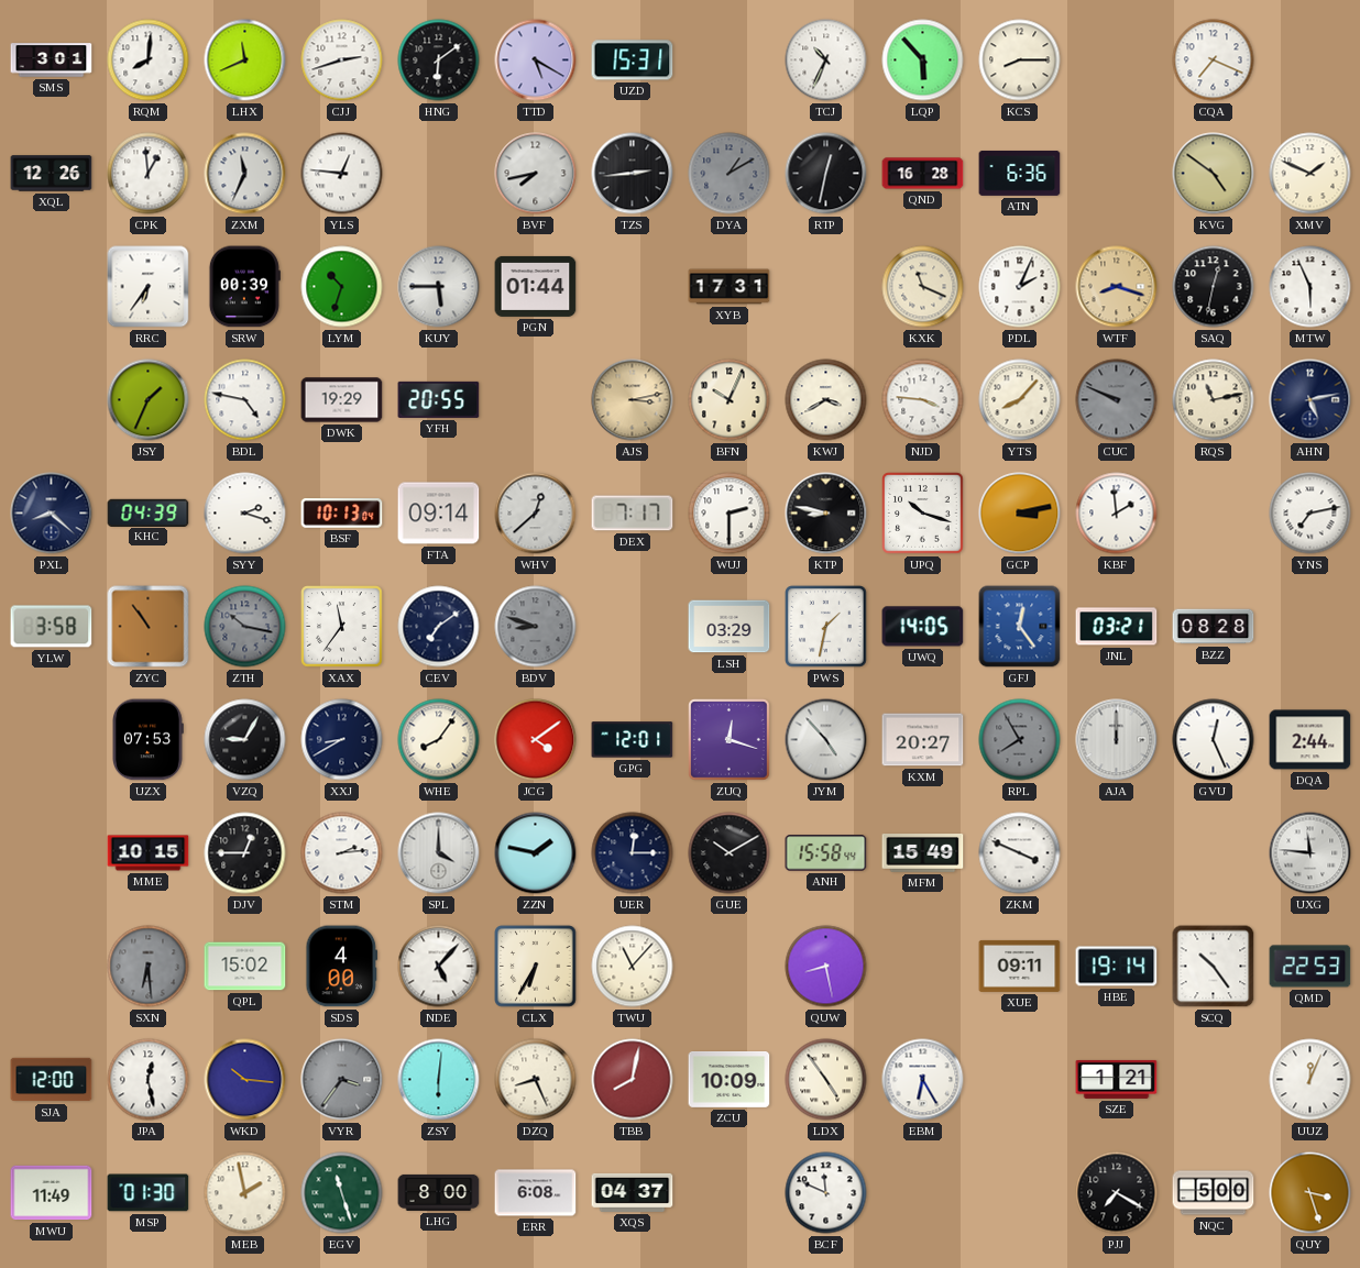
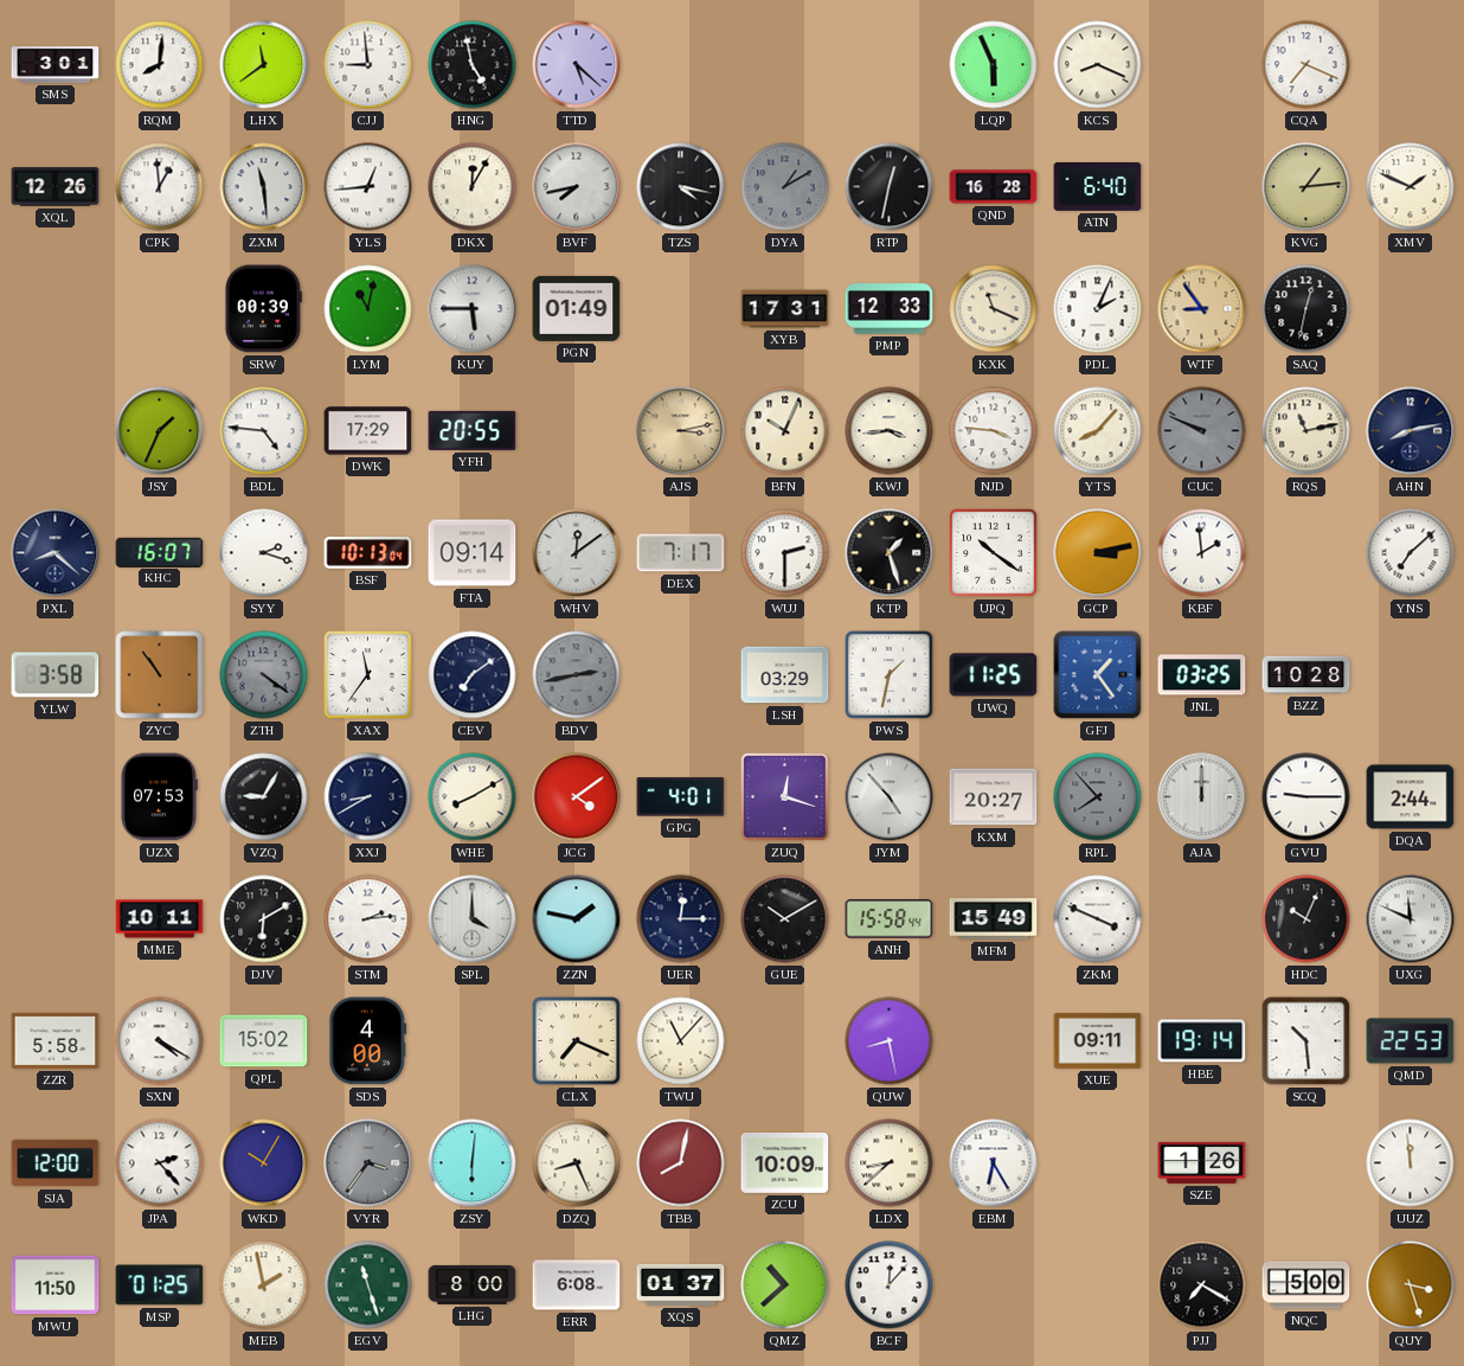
LHX: 11:41 -> 11:39
CJJ: 2:42 -> 8:59
HNG: 6:09 -> 4:58
TTD: 5:20 -> 5:22
UZD: 15:31 -> none
TCJ: 10:34 -> none
LQP: 5:53 -> 5:56
KCS: 8:15 -> 8:19
ZXM: 11:34 -> 11:29
YLS: 12:46 -> 12:44
DKX: none -> 12:05
TZS: 2:44 -> 4:17
ATN: 6:36 -> 6:40
KVG: 4:51 -> 1:14
RRC: 6:36 -> none
LYM: 10:33 -> 11:02
PGN: 01:44 -> 01:49
PMP: none -> 12:33
WTF: 8:18 -> 8:54
MTW: 5:56 -> none
BDL: 4:47 -> 4:46
DWK: 19:29 -> 17:29
KWJ: 3:40 -> 3:44
AHN: 5:13 -> 8:13
KHC: 04:39 -> 16:07
WHV: 12:38 -> 12:09
KTP: 8:47 -> 1:27
UPQ: 10:18 -> 10:21
YNS: 7:13 -> 7:08
ZTH: 10:17 -> 4:21
BDV: 8:48 -> 2:43
UWQ: 14:05 -> 11:25
GFJ: 12:24 -> 1:24
JNL: 03:21 -> 03:25
BZZ: 08:28 -> 10:28
WHE: 8:06 -> 8:10
GPG: 12:01 -> 4:01
RPL: 7:55 -> 7:53
GVU: 12:26 -> 9:15
MME: 10:15 -> 10:11
DJV: 12:45 -> 6:10
HDC: none -> 10:04
UXG: 11:46 -> 11:49
ZZR: none -> 5:58
SXN: 6:29 -> 4:20
SXN dial: grey -> white
NDE: 5:07 -> none
CLX: 6:35 -> 7:19
SCQ: 10:24 -> 10:29
JPA: 12:28 -> 2:23
WKD: 10:16 -> 10:05
LDX: 4:54 -> 8:38
SZE: 1:21 -> 1:26
UUZ: 12:04 -> 11:59
MWU: 11:49 -> 11:50
MSP: 01:30 -> 01:25
XQS: 04:37 -> 01:37
QMZ: none -> 10:38
BCF: 11:49 -> 12:07
